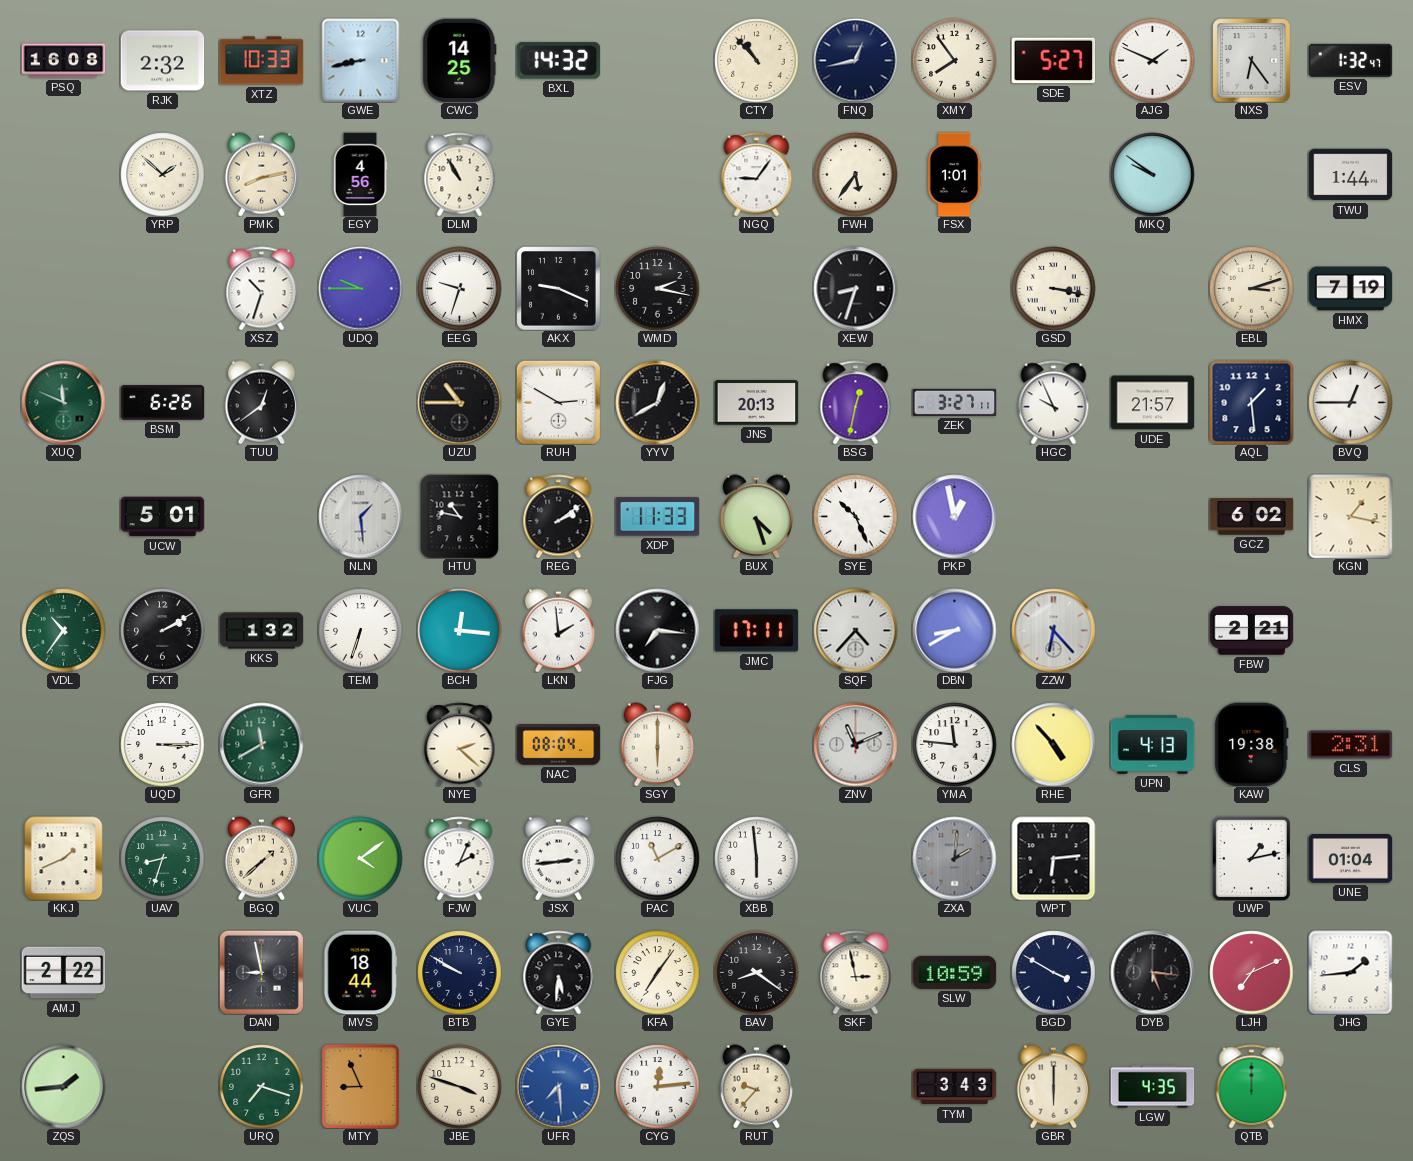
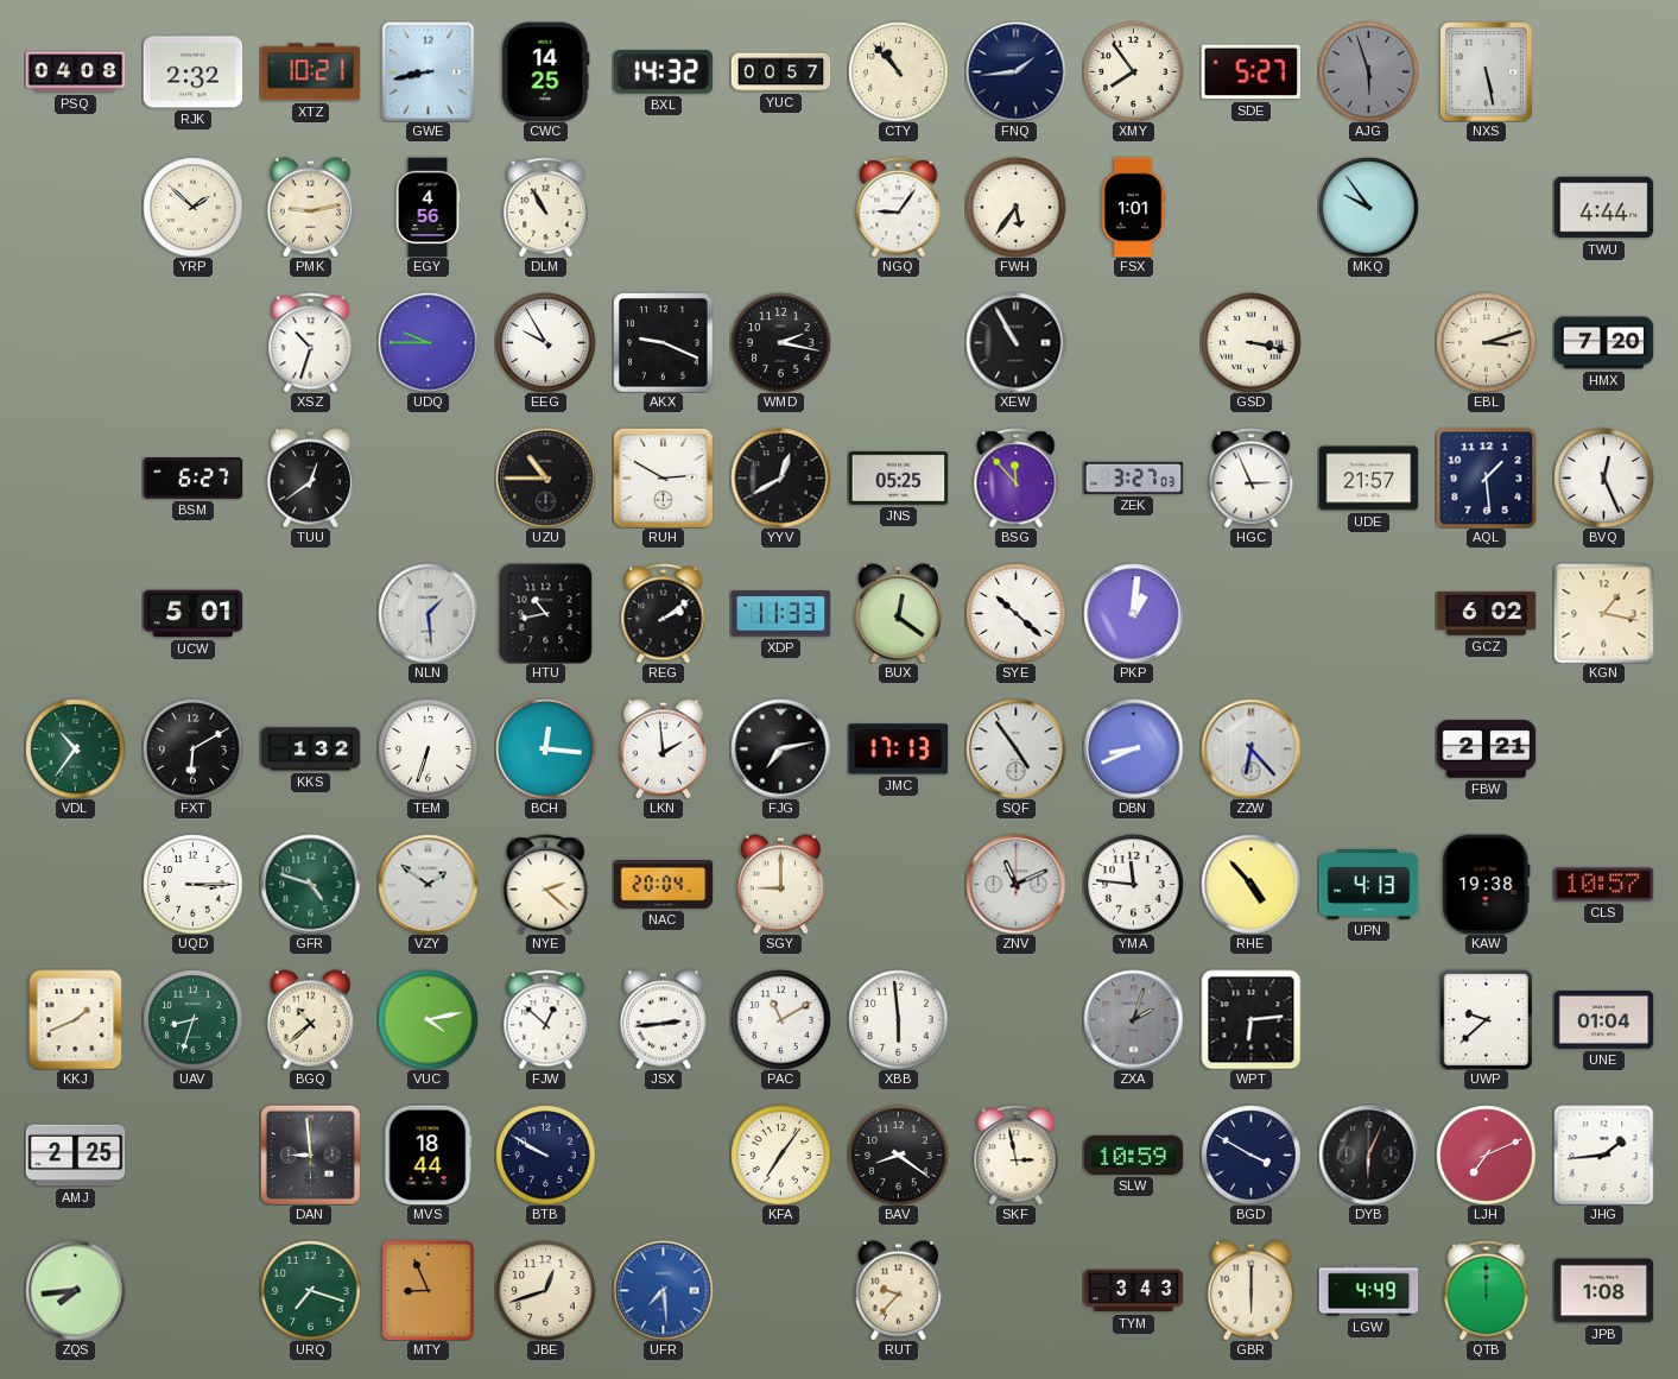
PSQ: 16:08 -> 04:08
XTZ: 10:33 -> 10:21
YUC: none -> 00:57
FNQ: 12:43 -> 1:44
AJG: 1:49 -> 5:57
AJG dial: white -> grey
NXS: 6:24 -> 5:28
ESV: 1:32 -> none
PMK: 8:13 -> 9:13
MKQ: 9:51 -> 9:54
TWU: 1:44 -> 4:44
EEG: 9:33 -> 9:55
XEW: 8:33 -> 10:55
HMX: 7:19 -> 7:20
XUQ: 11:49 -> none
BSM: 6:26 -> 6:27
JNS: 20:13 -> 05:25
BSG: 12:32 -> 11:53
ZEK: 3:27:11 -> 3:27:03
HGC: 9:56 -> 2:56
BVQ: 12:45 -> 12:26
HTU: 10:47 -> 10:43
BUX: 4:27 -> 12:21
SYE: 10:26 -> 10:22
PKP: 12:58 -> 1:01
FXT: 2:10 -> 6:10
FJG: 7:16 -> 7:13
JMC: 17:11 -> 17:13
SQF: 4:37 -> 4:54
DBN: 8:40 -> 8:41
GFR: 11:40 -> 4:48
VZY: none -> 1:51
NAC: 08:04 -> 20:04
SGY: 6:00 -> 9:00
CLS: 2:31 -> 10:57
BGQ: 1:38 -> 10:38
VUC: 4:09 -> 4:13
FJW: 2:04 -> 12:52
ZXA: 2:01 -> 2:03
UWP: 1:13 -> 9:38
AMJ: 2:22 -> 2:25
DAN: 8:58 -> 8:59
GYE: 5:31 -> none
DYB: 5:16 -> 6:04
ZQS: 1:44 -> 7:44
JBE: 3:48 -> 12:42
CYG: 12:14 -> none
LGW: 4:35 -> 4:49
JPB: none -> 1:08
